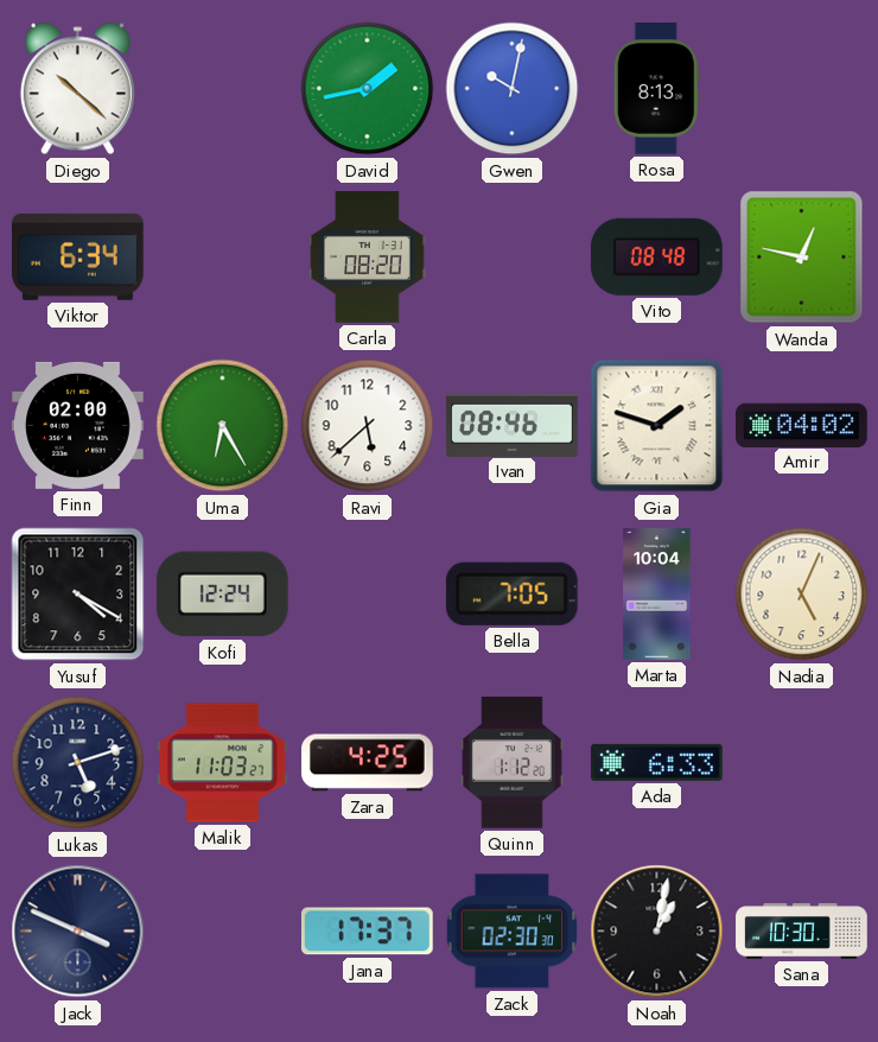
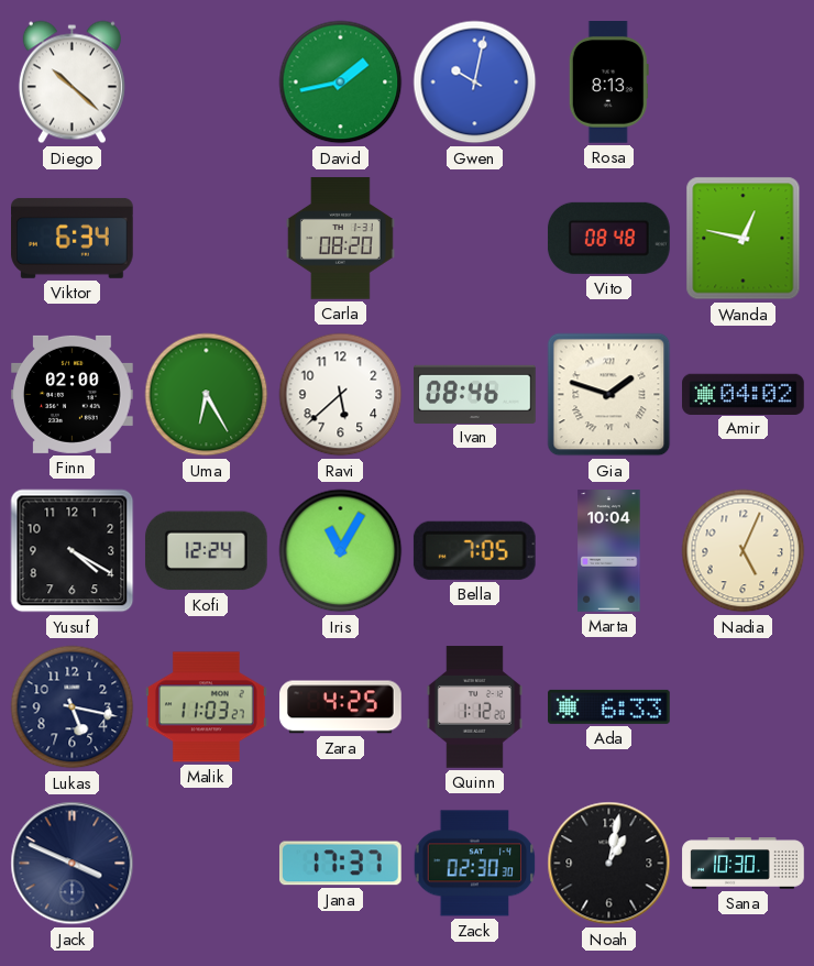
Iris: none -> 11:05
Lukas: 5:12 -> 5:17
